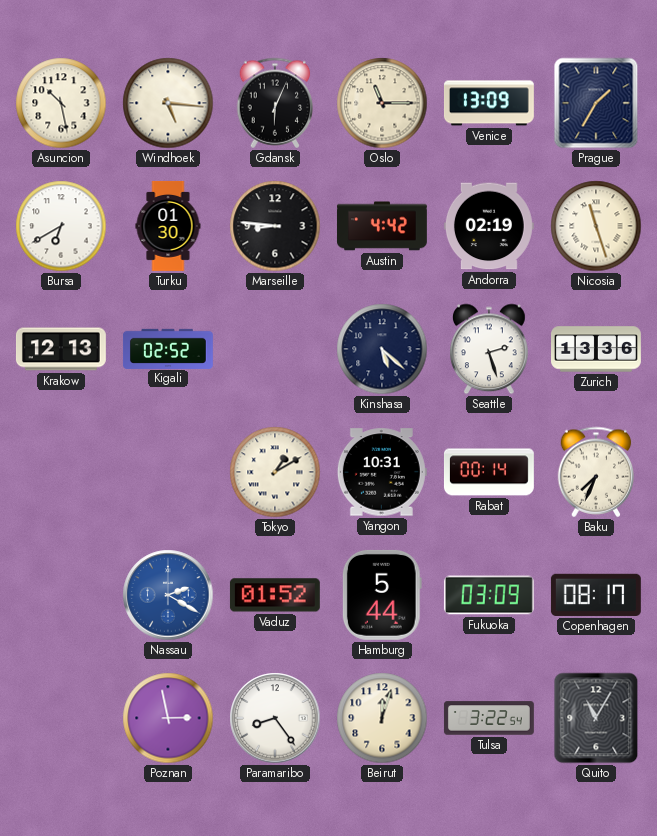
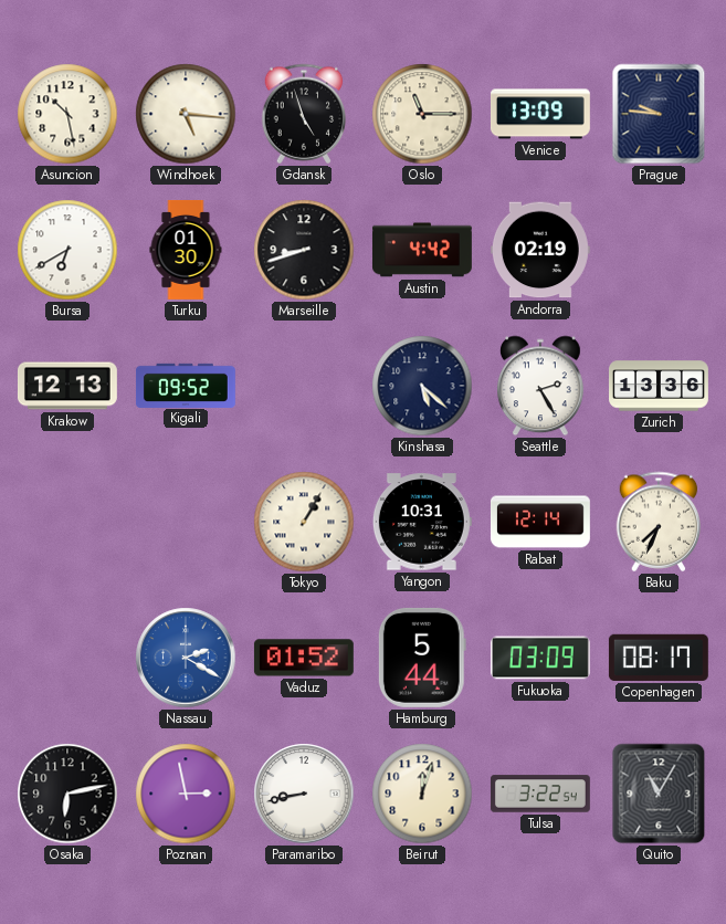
Gdansk: 6:04 -> 4:57
Prague: 1:35 -> 9:46
Marseille: 8:46 -> 8:42
Nicosia: 11:27 -> none
Kigali: 02:52 -> 09:52
Seattle: 2:27 -> 2:25
Tokyo: 1:10 -> 1:05
Rabat: 00:14 -> 12:14
Osaka: none -> 6:13
Paramaribo: 8:24 -> 8:43
